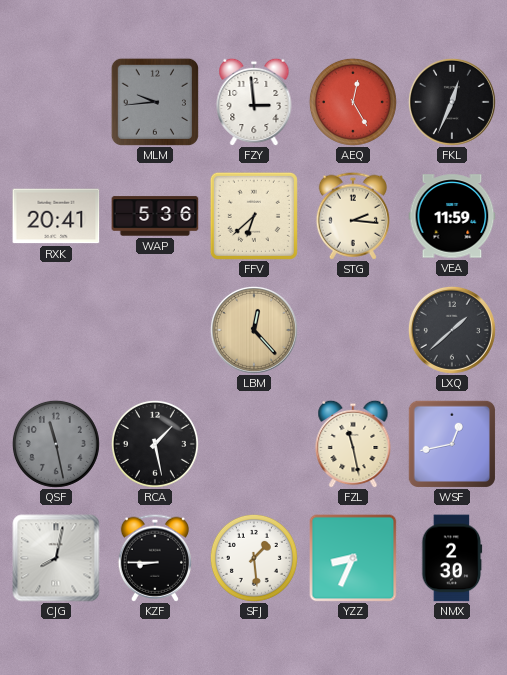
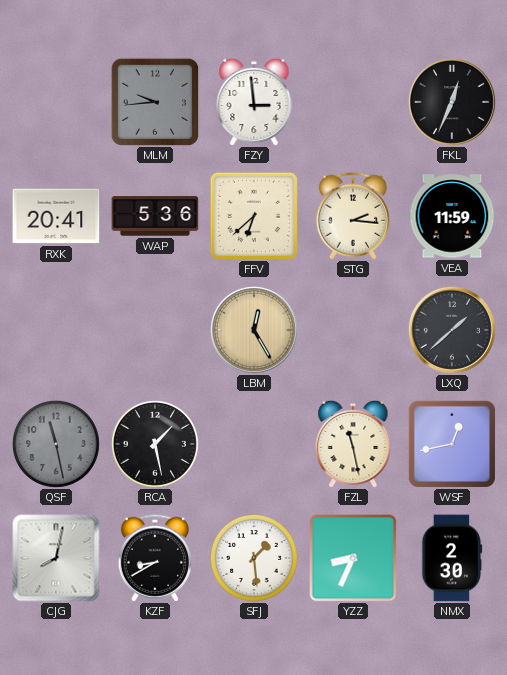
AEQ: 12:25 -> none
LBM: 12:23 -> 12:25
KZF: 8:45 -> 8:40
